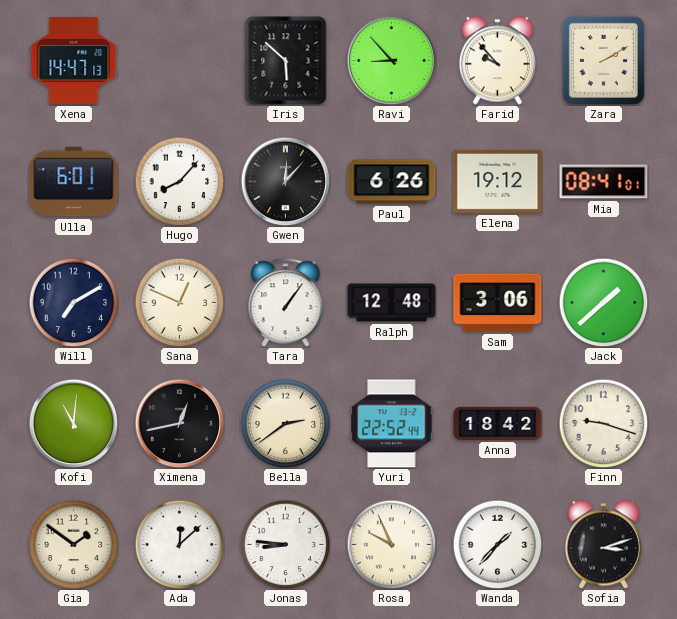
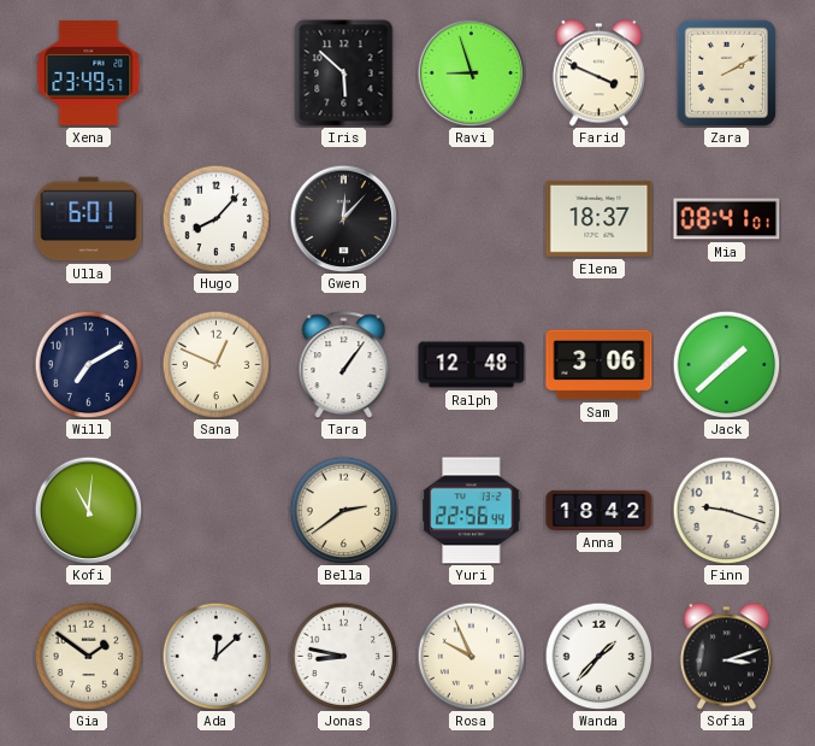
Xena: 14:47 -> 23:49
Ravi: 8:53 -> 8:57
Farid: 9:53 -> 3:49
Paul: 6:26 -> none
Elena: 19:12 -> 18:37
Ximena: 12:43 -> none
Yuri: 22:52 -> 22:56
Jonas: 8:46 -> 8:47
